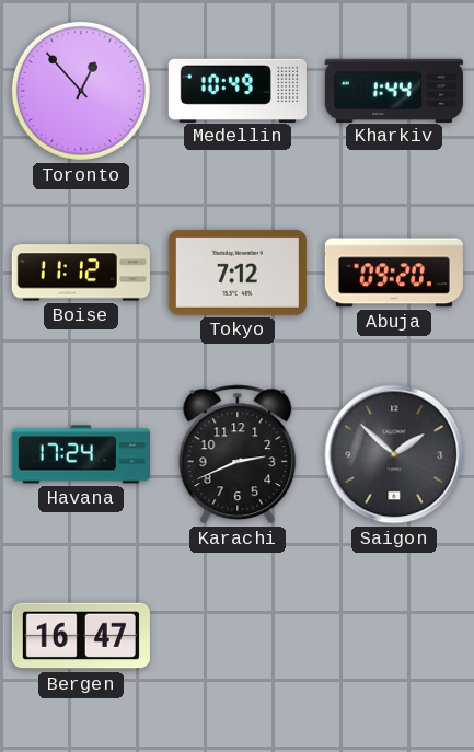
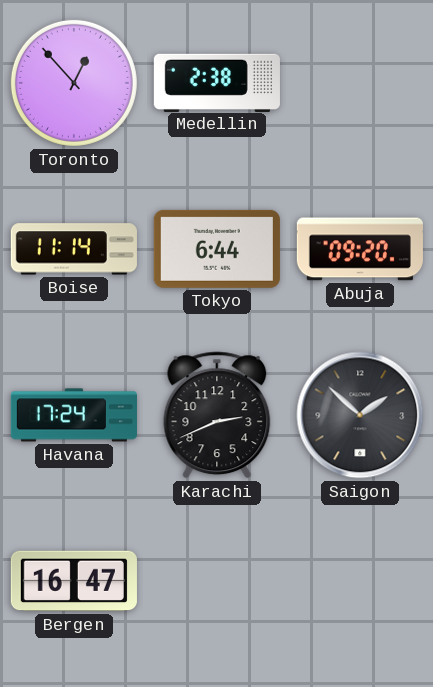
Medellin: 10:49 -> 2:38
Kharkiv: 1:44 -> none
Boise: 11:12 -> 11:14
Tokyo: 7:12 -> 6:44
